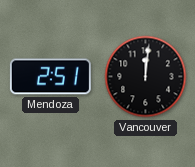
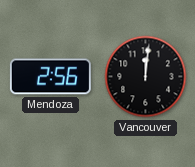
Mendoza: 2:51 -> 2:56
